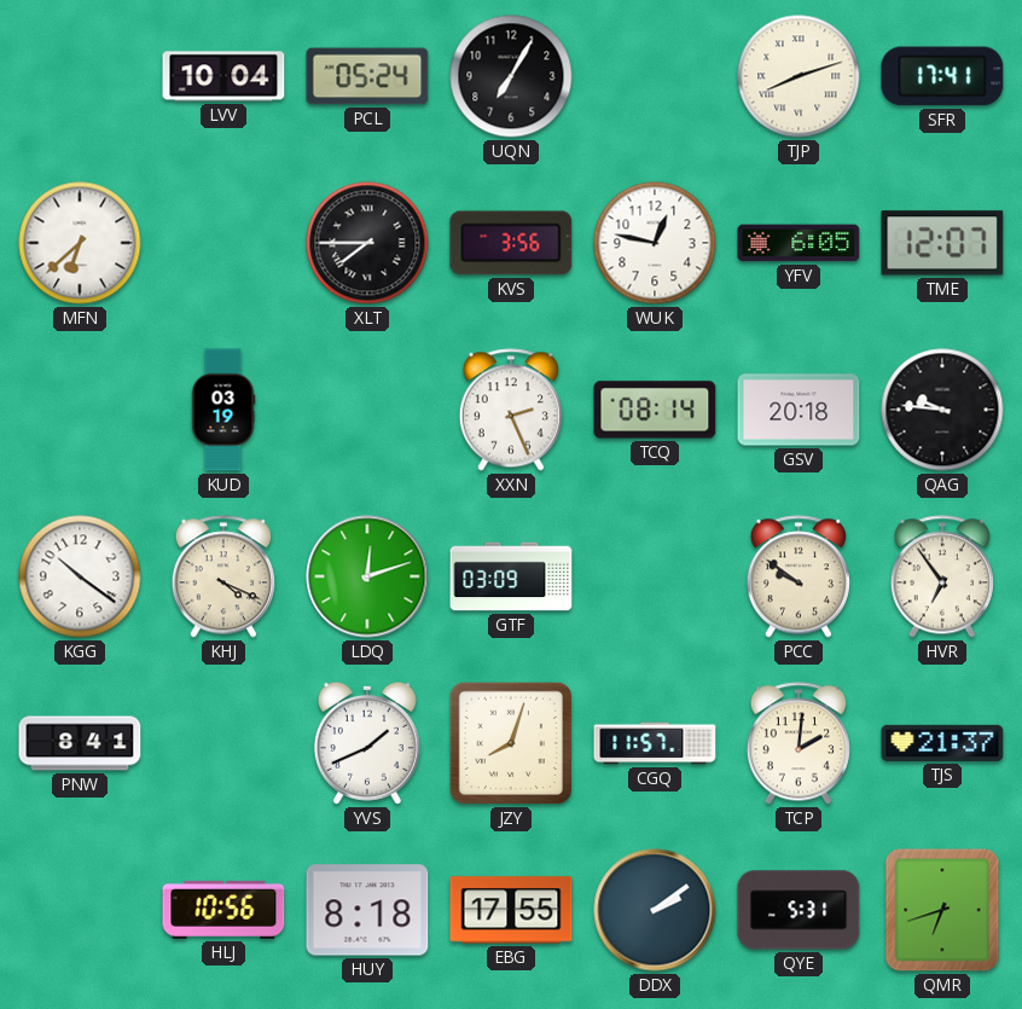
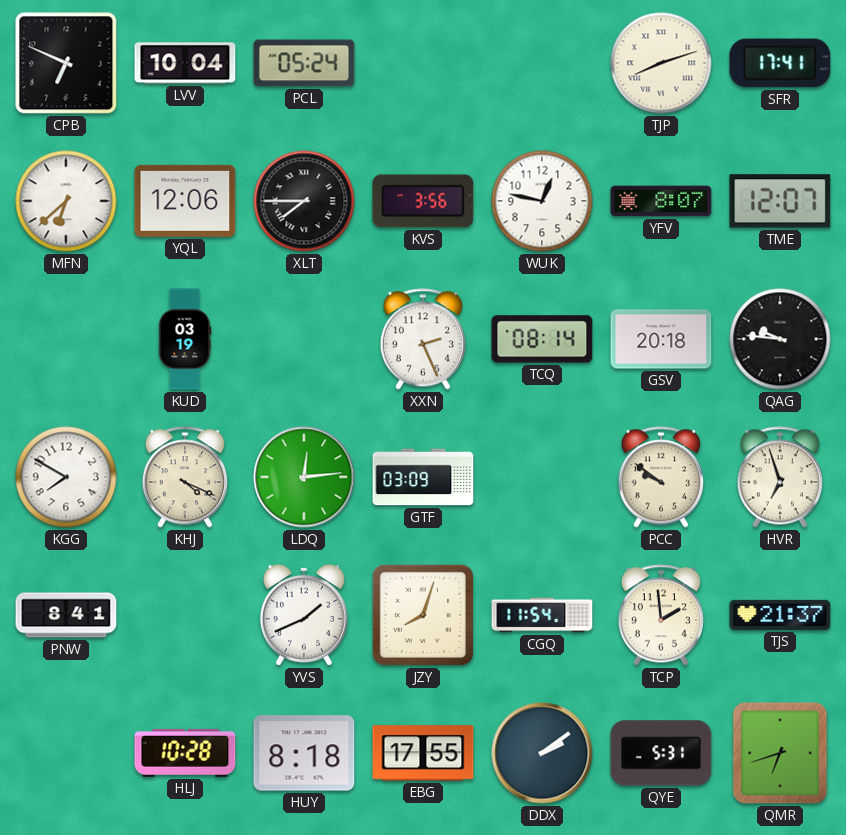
CPB: none -> 6:49
UQN: 7:05 -> none
YQL: none -> 12:06
YFV: 6:05 -> 8:07
KGG: 10:21 -> 7:50
LDQ: 12:12 -> 12:14
HVR: 6:54 -> 6:57
CGQ: 11:57 -> 11:54
TCP: 2:01 -> 1:59
HLJ: 10:56 -> 10:28
